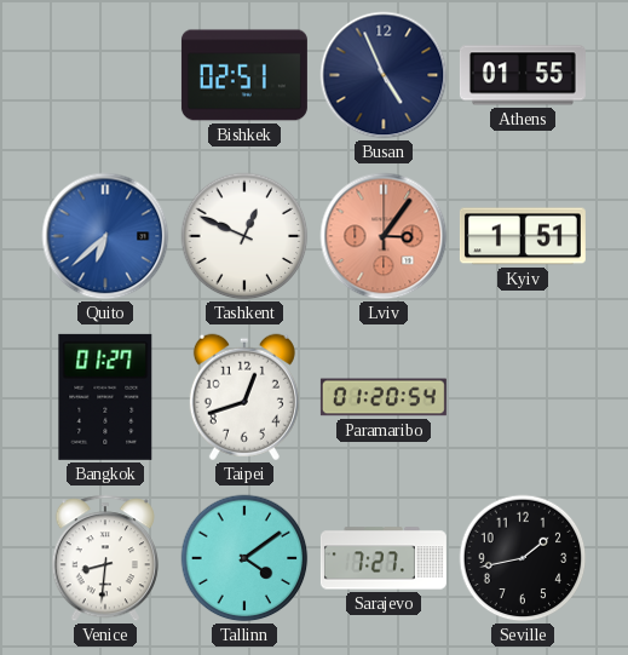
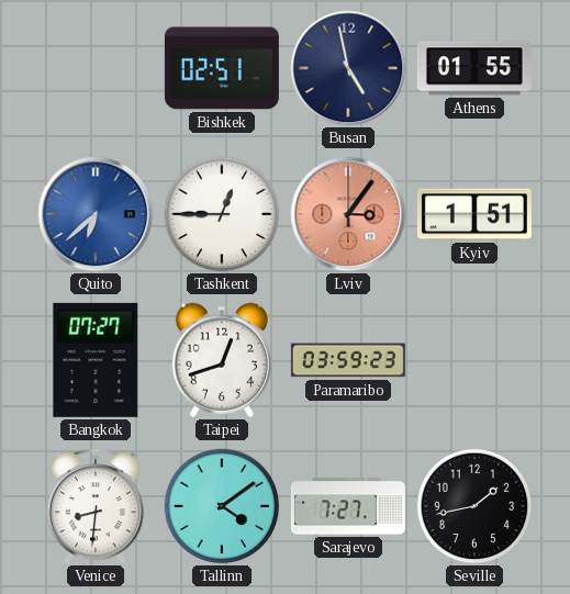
Busan: 4:56 -> 4:58
Tashkent: 12:49 -> 12:45
Bangkok: 01:27 -> 07:27
Paramaribo: 01:20 -> 03:59
